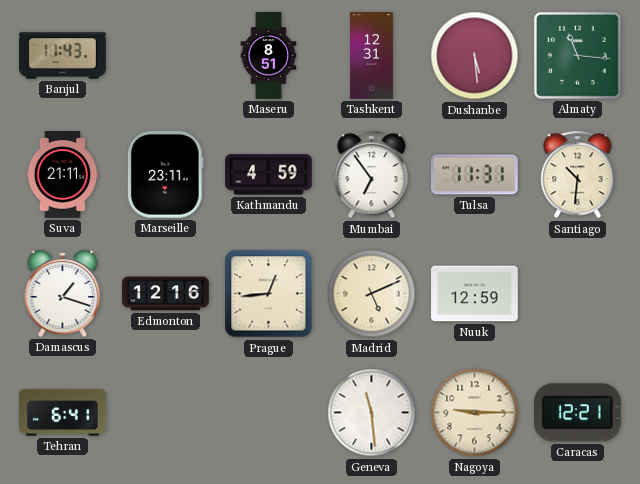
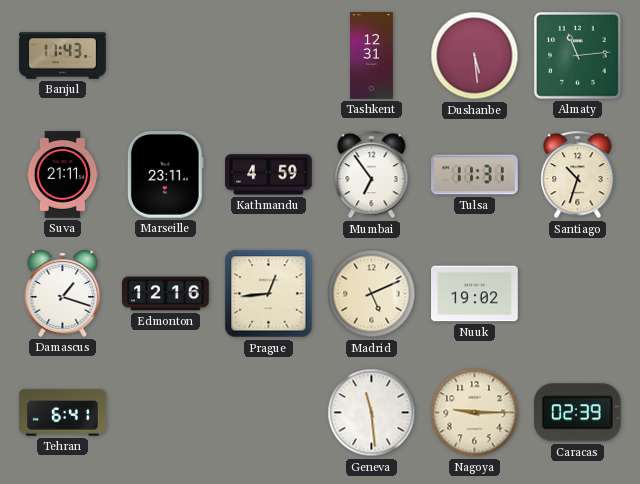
Maseru: 8:51 -> none
Almaty: 11:16 -> 11:14
Santiago: 10:31 -> 10:33
Nuuk: 12:59 -> 19:02
Caracas: 12:21 -> 02:39
